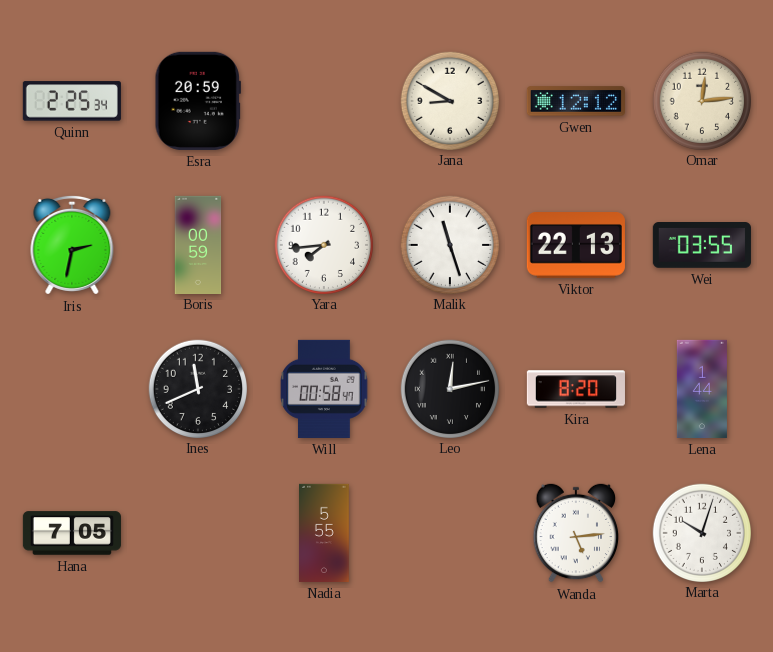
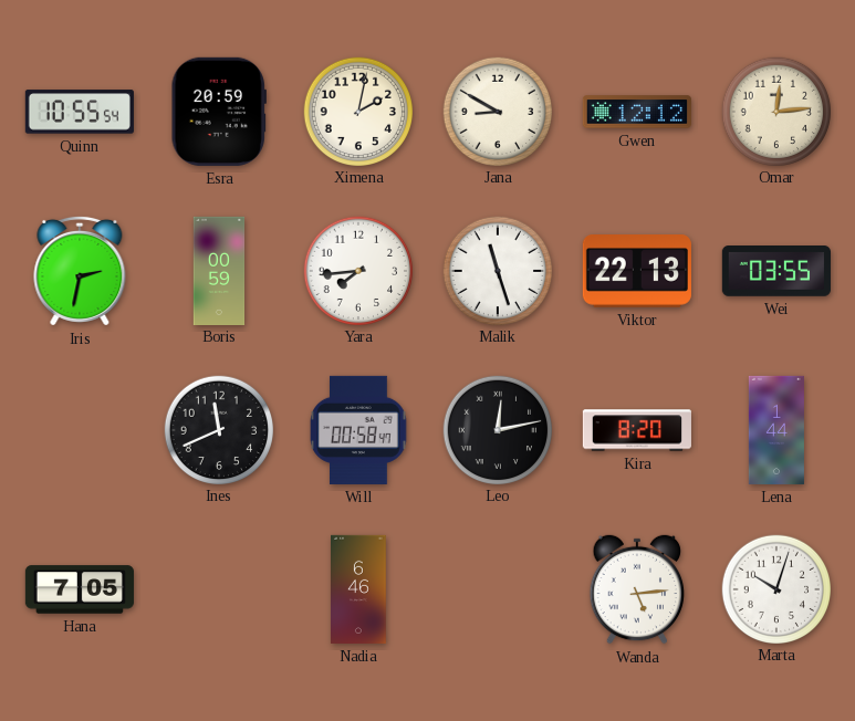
Quinn: 2:25 -> 10:55
Ximena: none -> 2:02
Nadia: 5:55 -> 6:46
